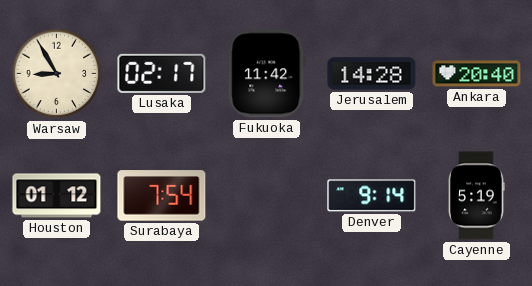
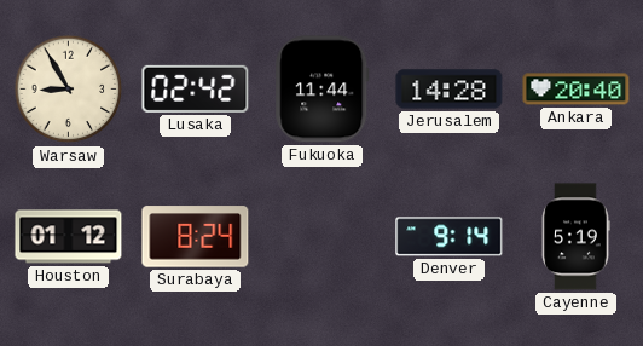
Lusaka: 02:17 -> 02:42
Fukuoka: 11:42 -> 11:44
Surabaya: 7:54 -> 8:24
